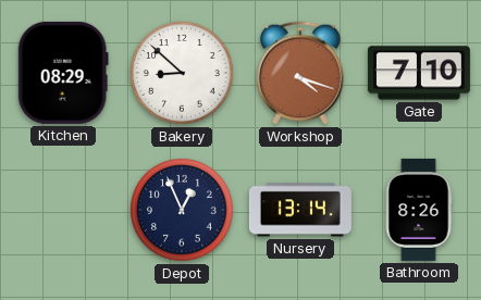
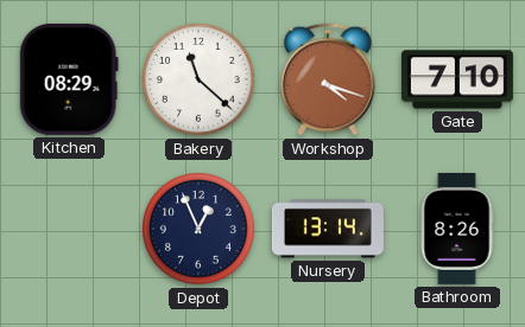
Bakery: 8:52 -> 11:22
